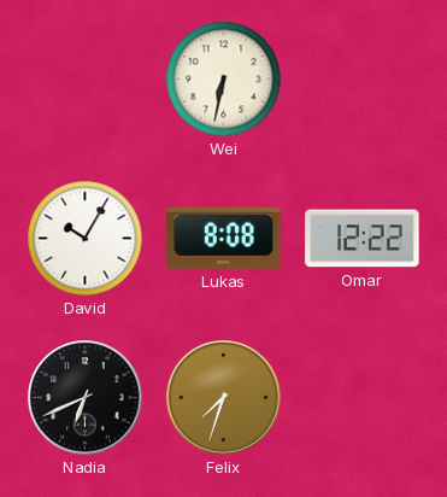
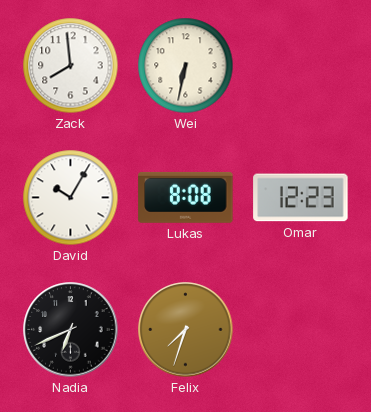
Zack: none -> 7:59
Omar: 12:22 -> 12:23
